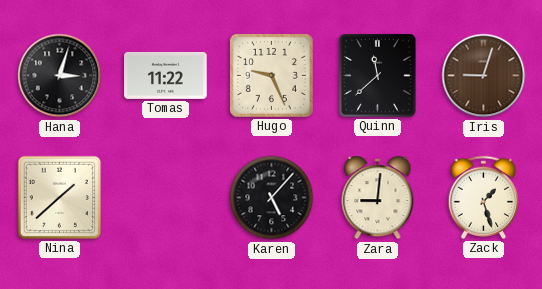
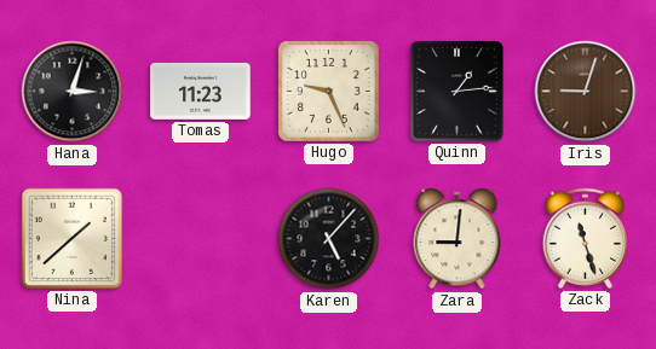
Tomas: 11:22 -> 11:23
Quinn: 11:38 -> 1:14
Zack: 1:27 -> 11:27
